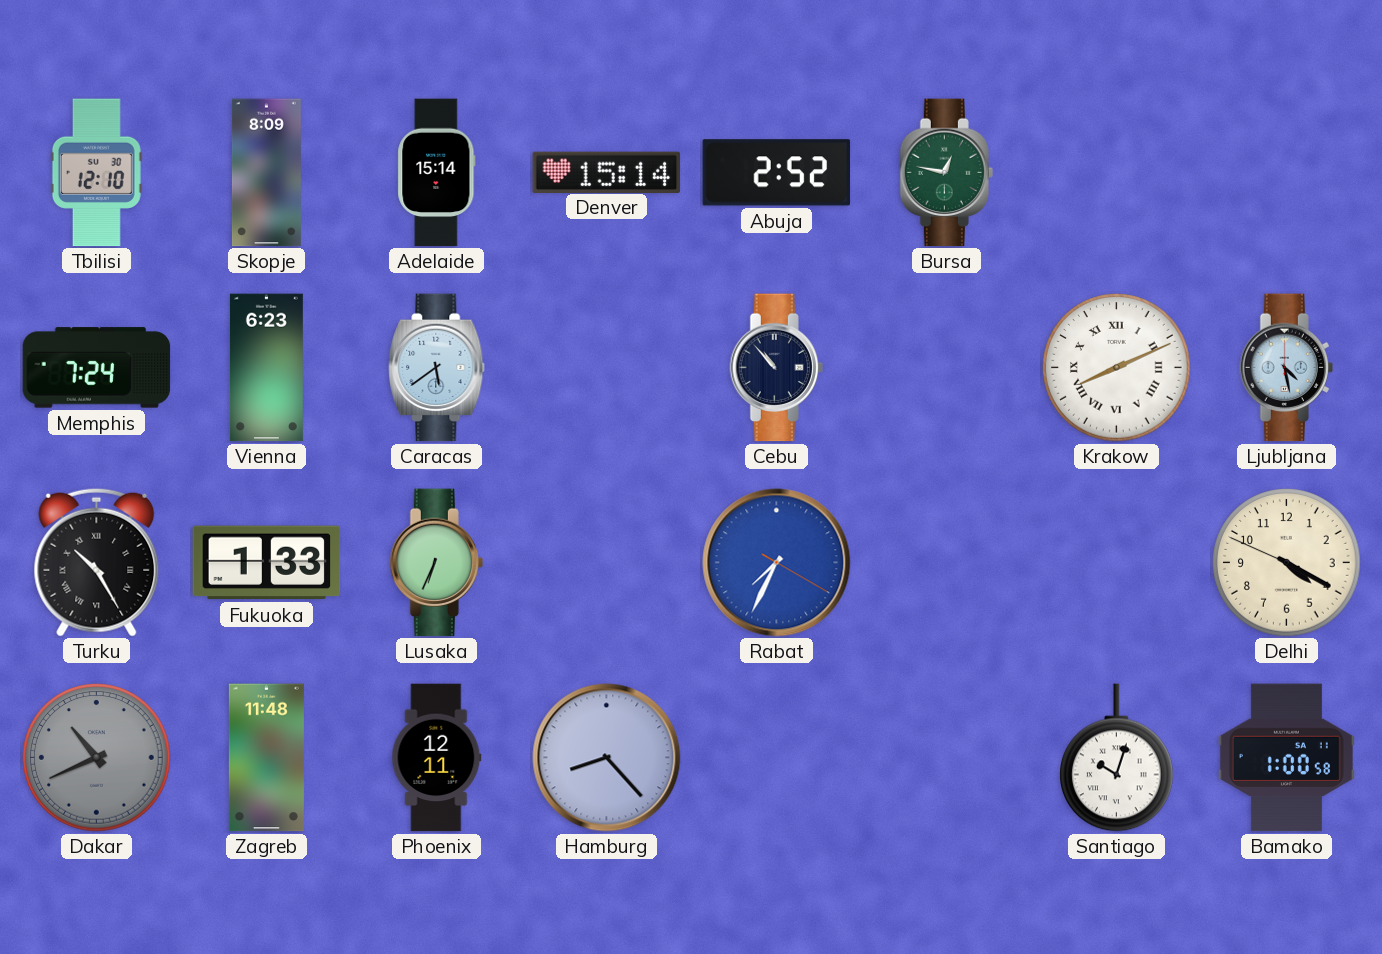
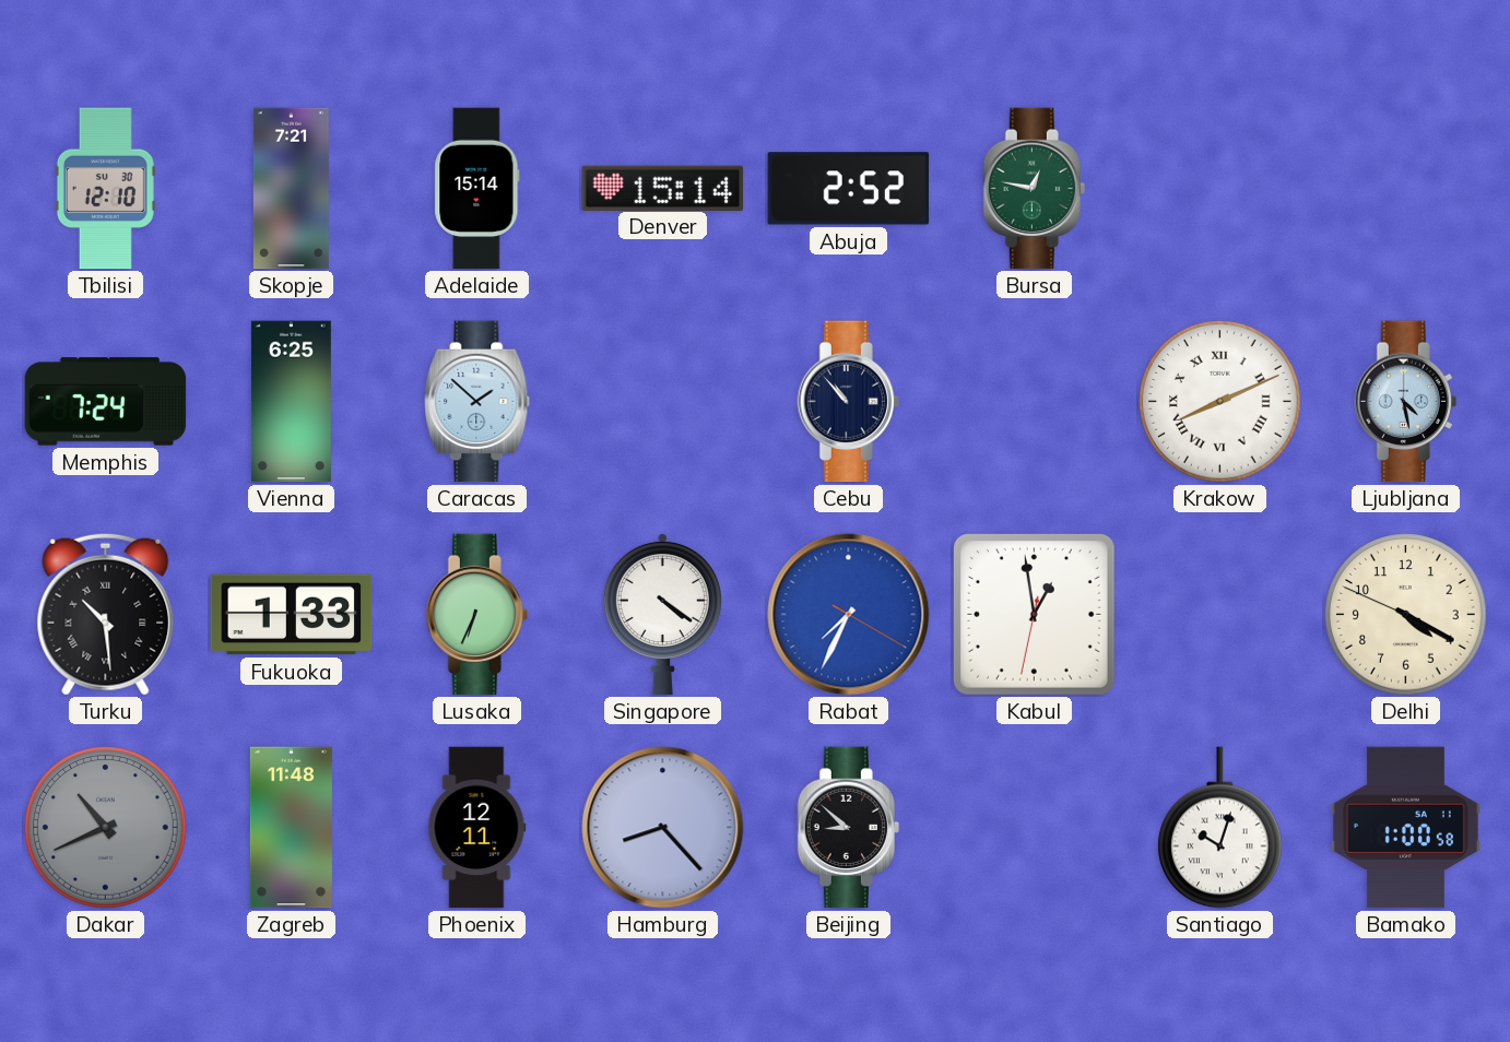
Skopje: 8:09 -> 7:21
Vienna: 6:23 -> 6:25
Caracas: 5:39 -> 1:52
Turku: 10:25 -> 10:29
Singapore: none -> 4:21
Kabul: none -> 12:58
Beijing: none -> 8:52
